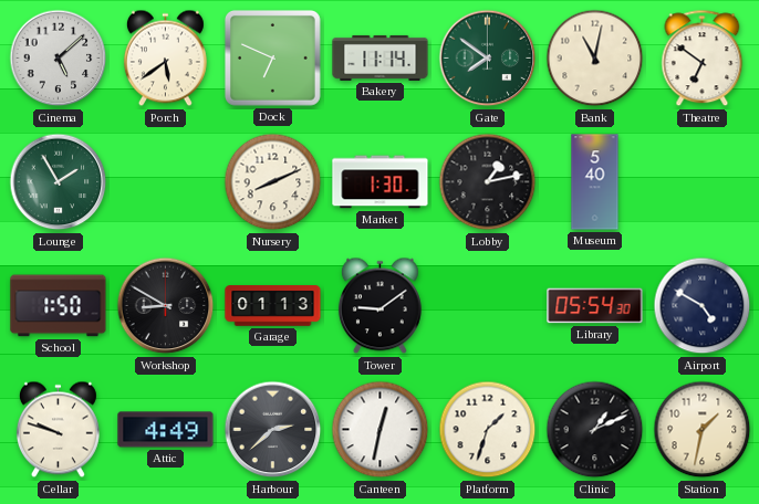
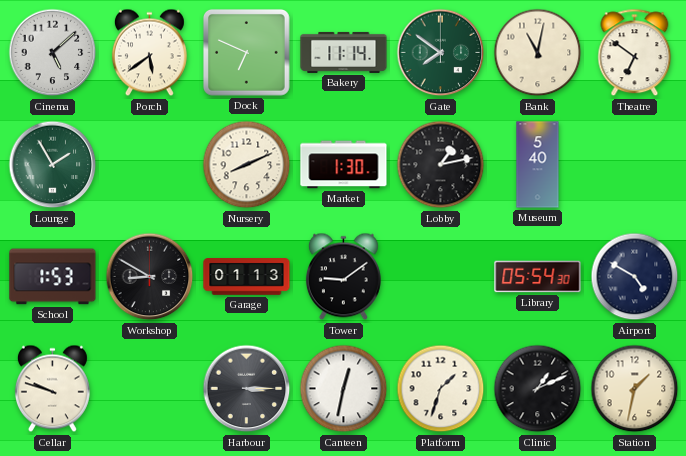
School: 1:50 -> 1:53
Attic: 4:49 -> none
Harbour: 2:38 -> 3:15
